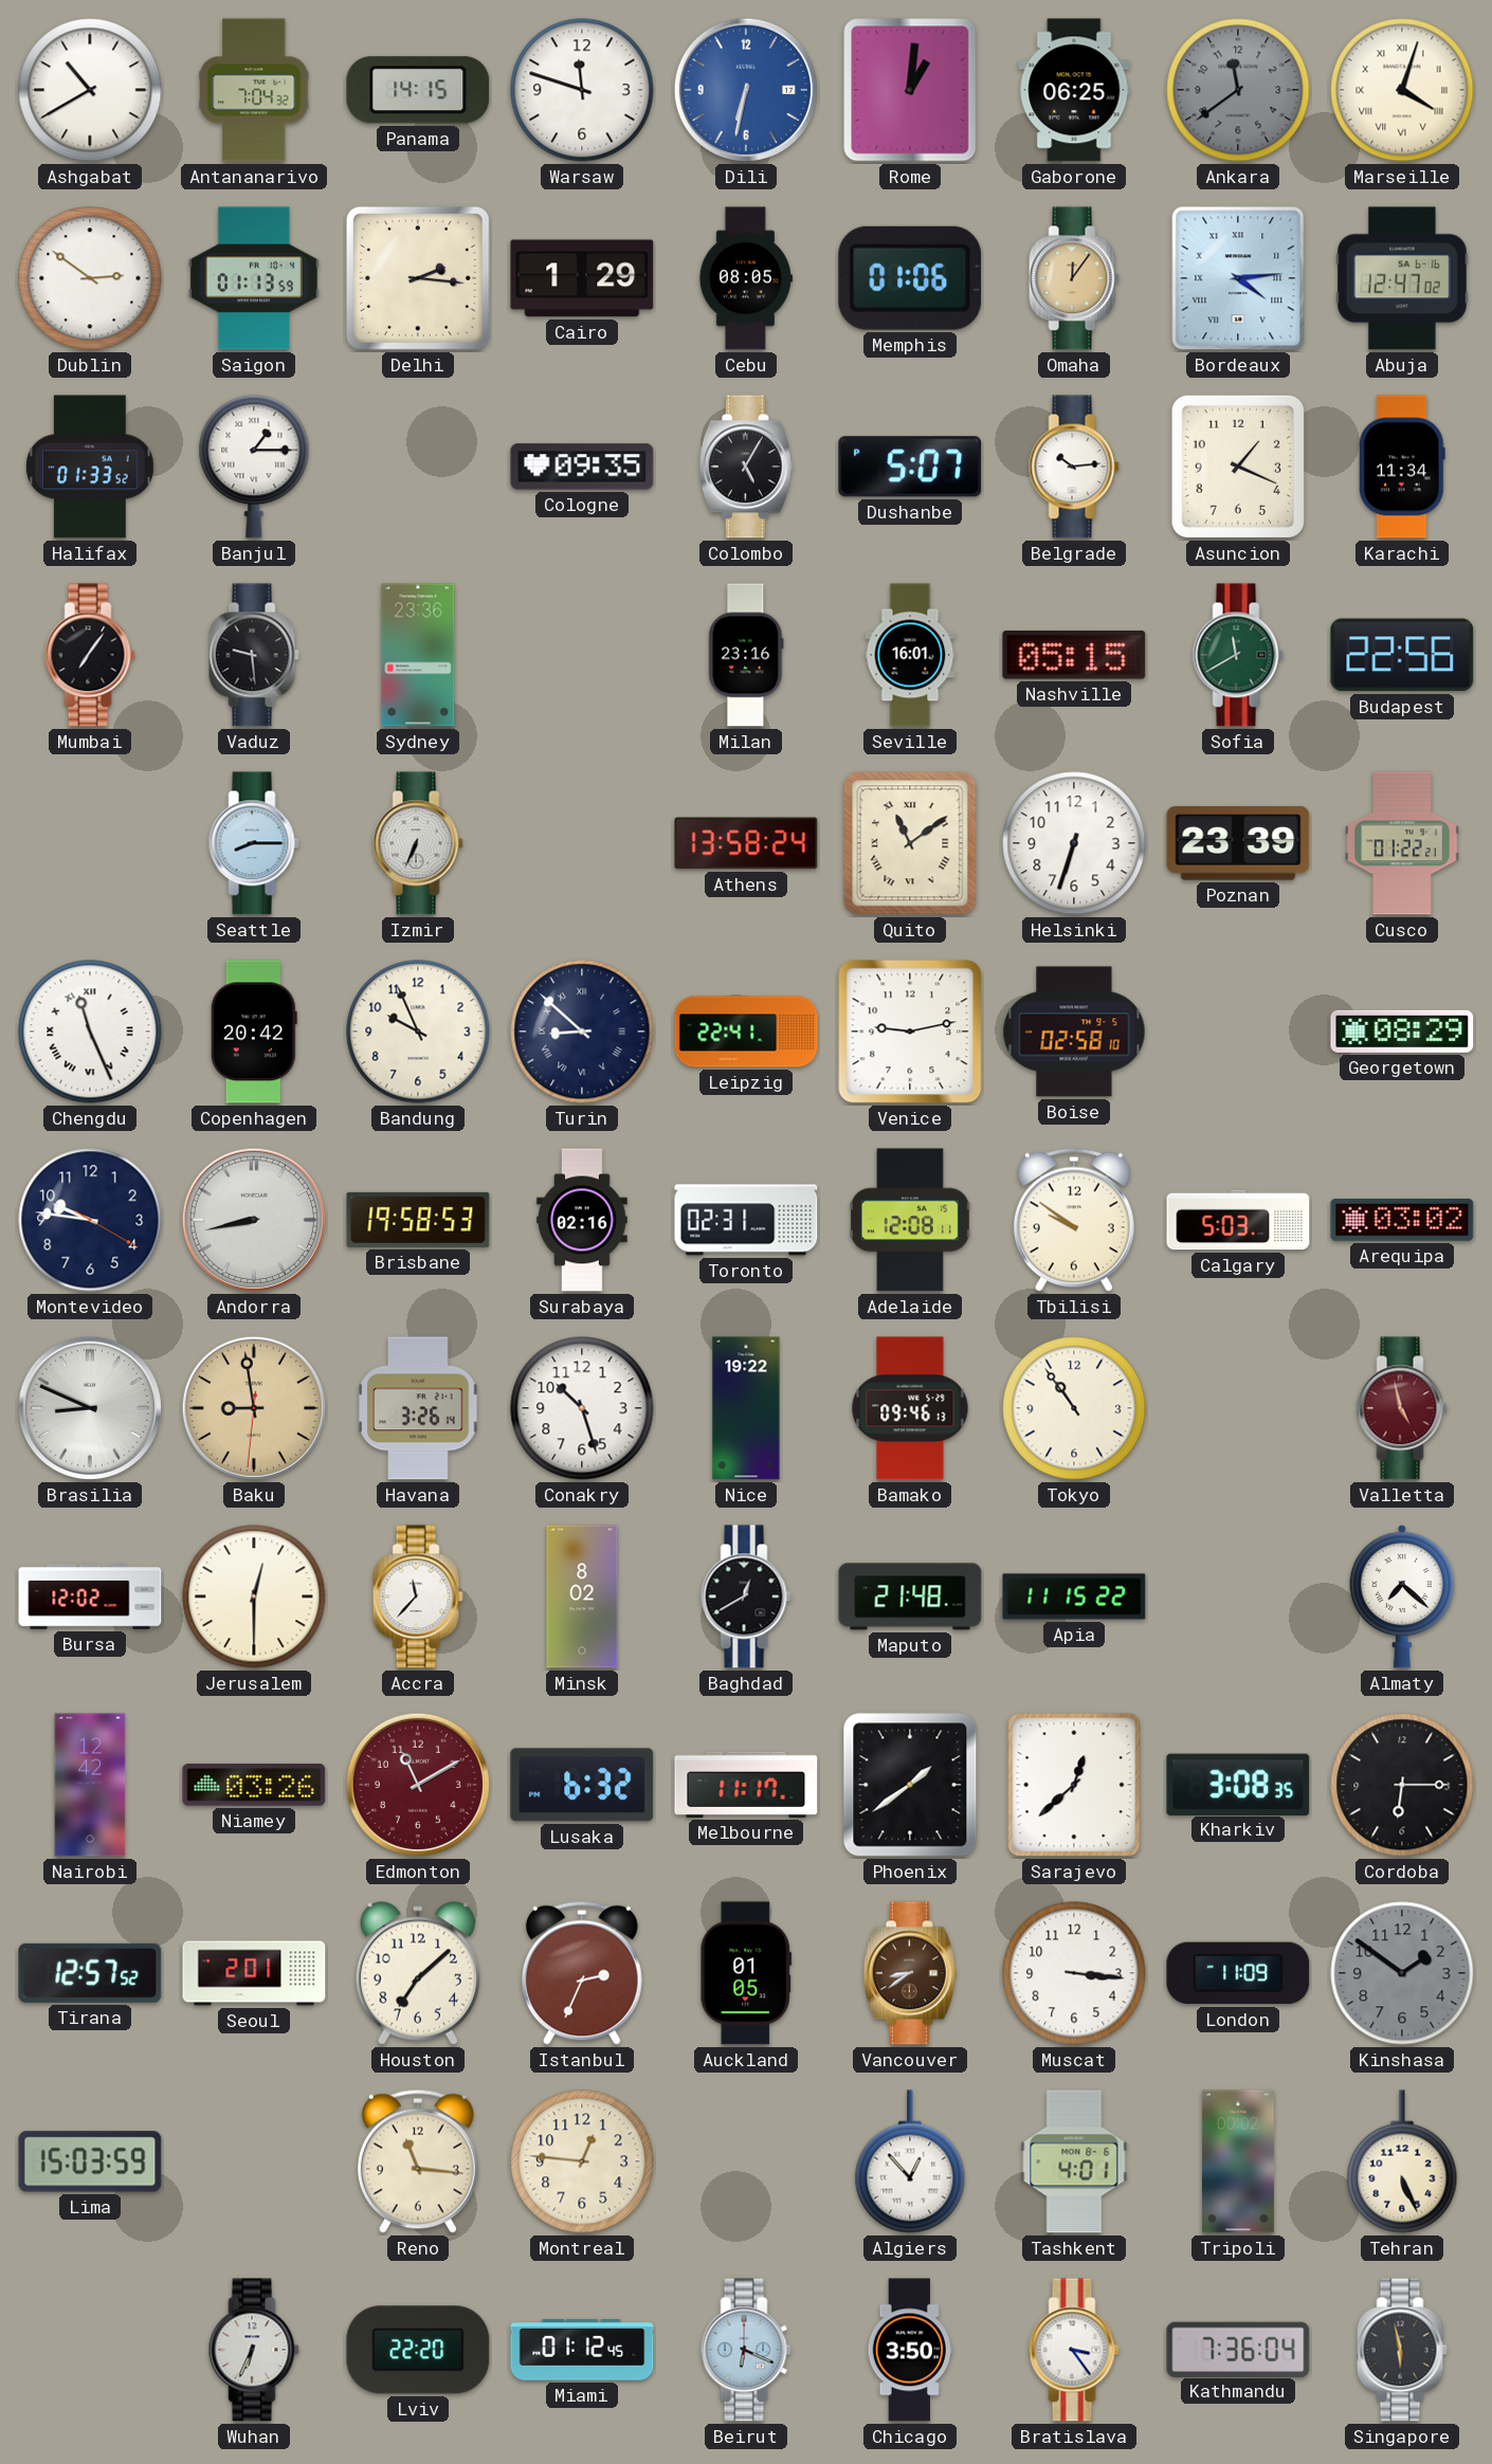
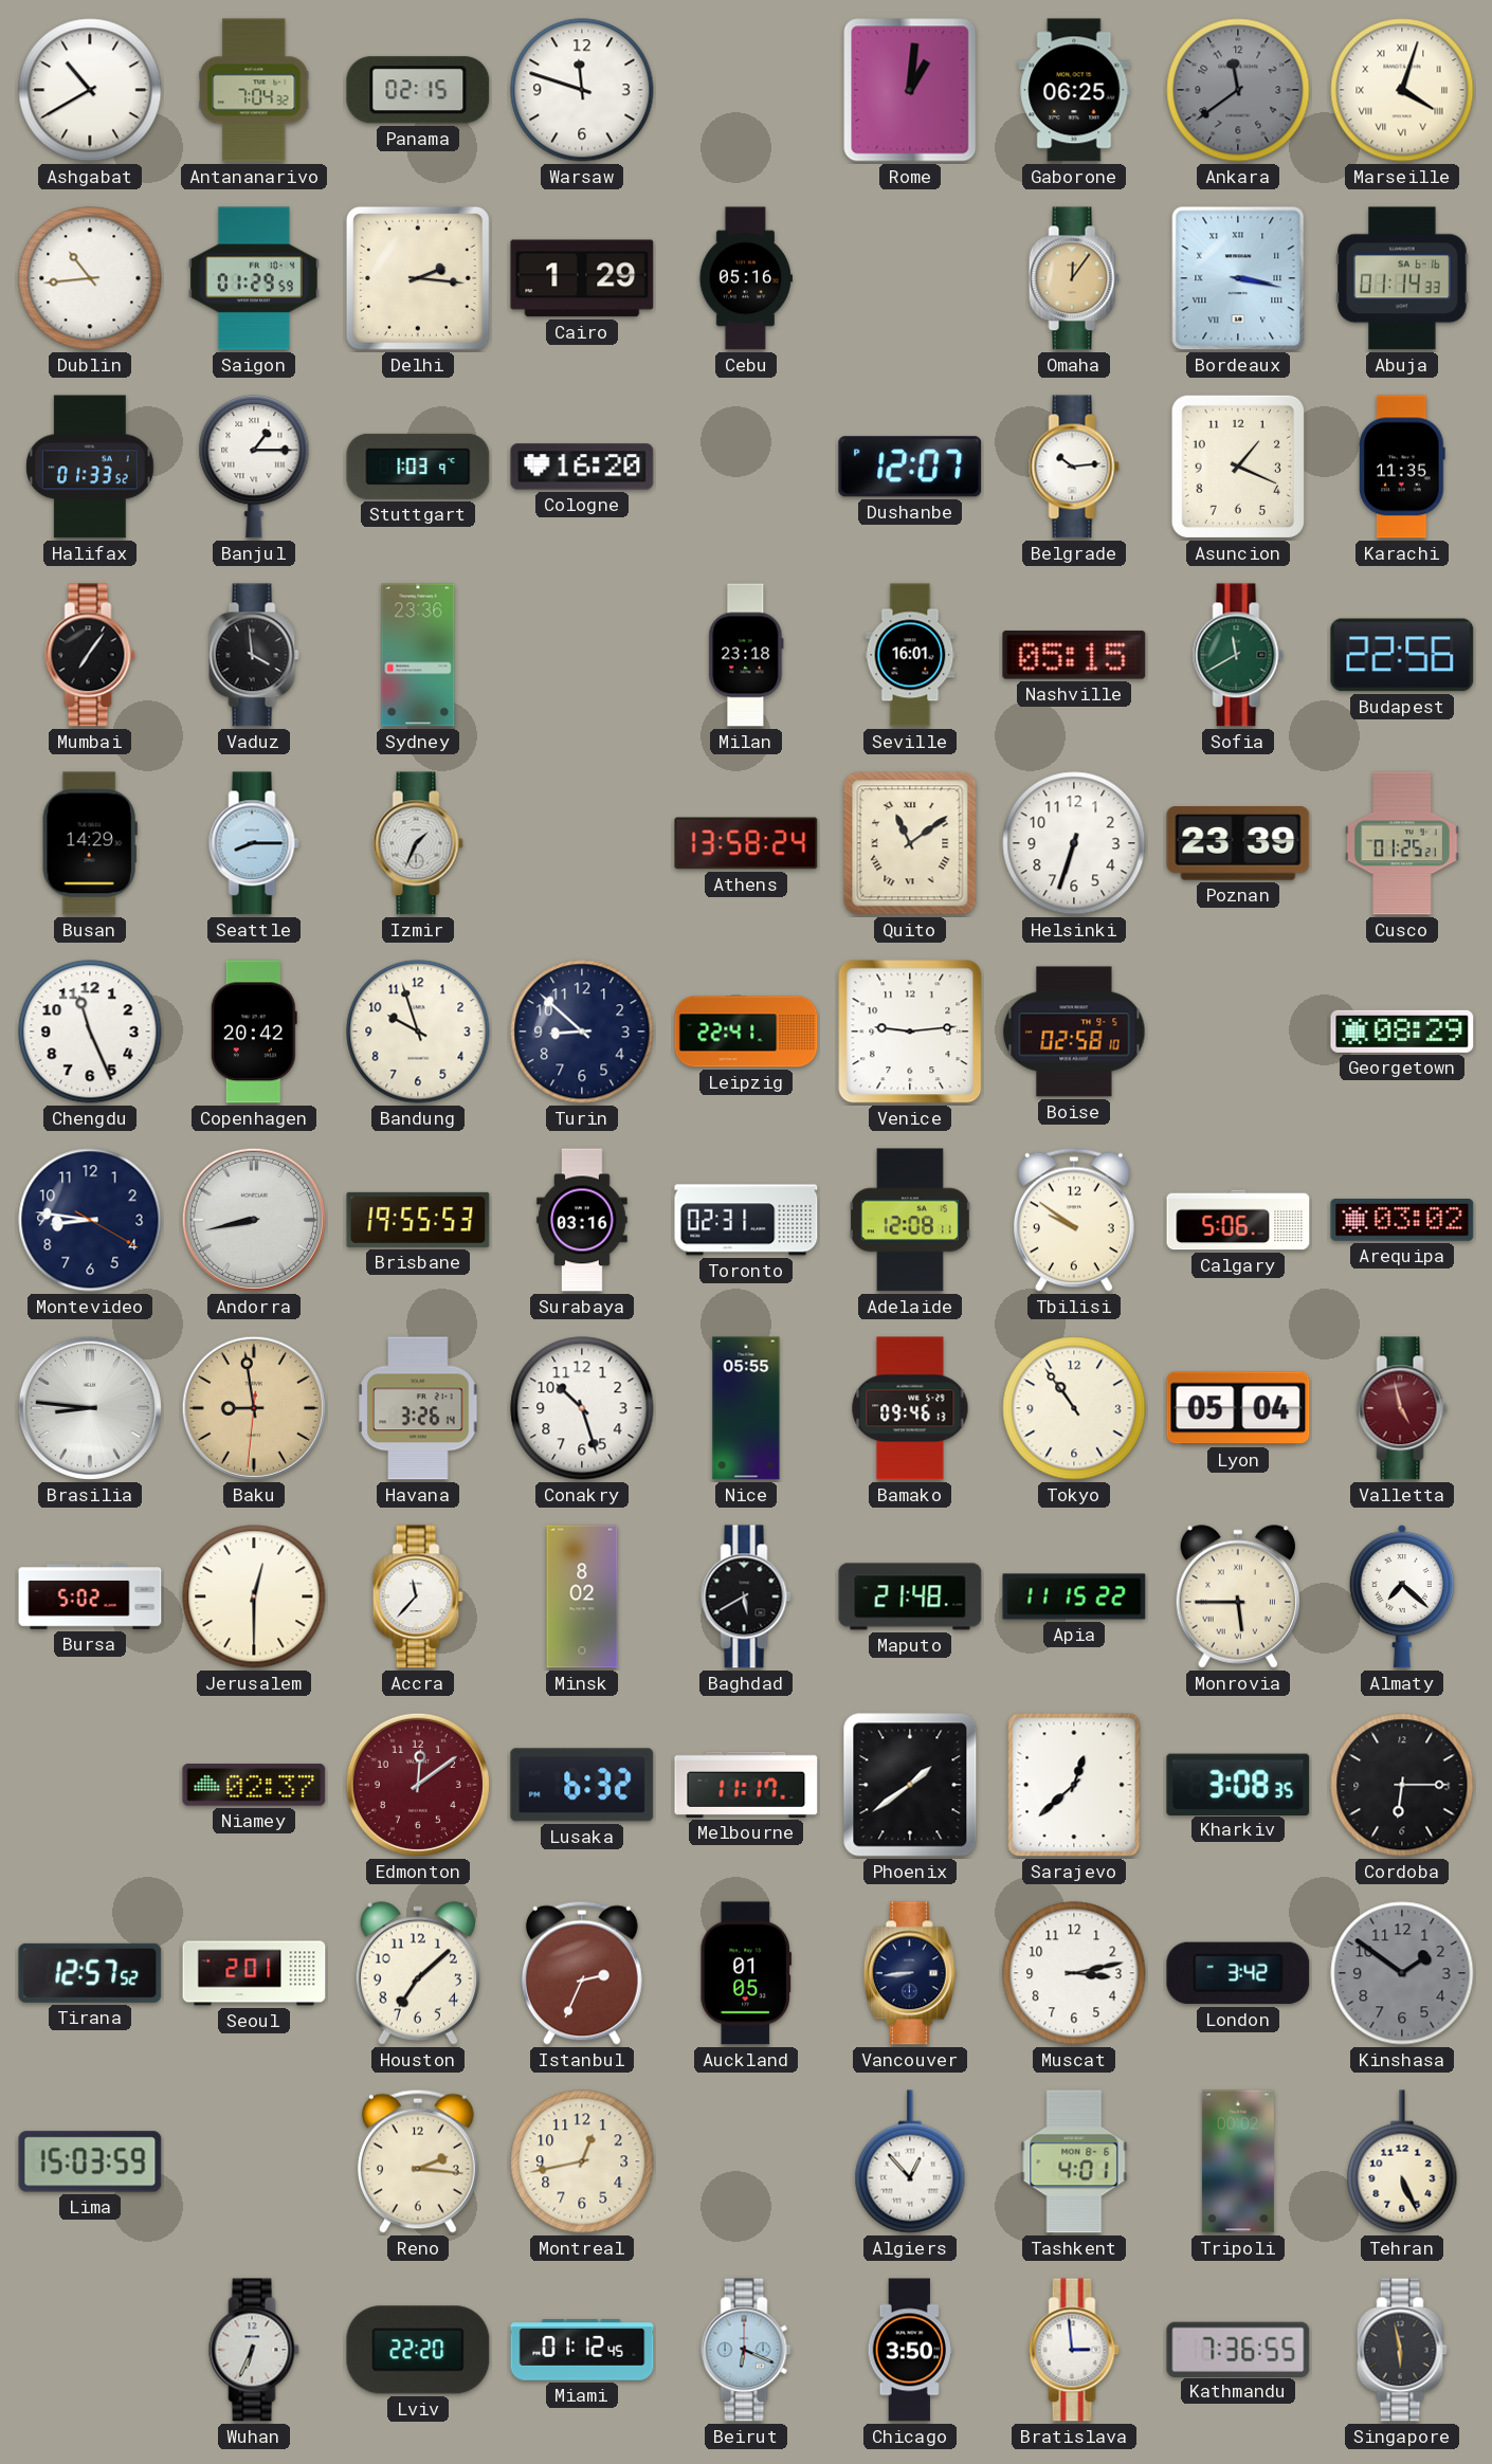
Panama: 14:15 -> 02:15
Dili: 6:32 -> none
Dublin: 2:51 -> 10:44
Saigon: 01:13 -> 01:29
Cebu: 08:05 -> 05:16
Memphis: 01:06 -> none
Bordeaux: 4:14 -> 3:17
Abuja: 12:47 -> 01:14
Stuttgart: none -> 1:03
Cologne: 09:35 -> 16:20
Colombo: 5:05 -> none
Dushanbe: 5:07 -> 12:07
Karachi: 11:34 -> 11:35
Vaduz: 9:29 -> 3:59
Milan: 23:16 -> 23:18
Busan: none -> 14:29
Izmir: 6:34 -> 1:34
Cusco: 01:22 -> 01:25
Chengdu numerals: Roman -> Arabic
Bandung: 9:56 -> 9:57
Turin numerals: Roman -> Arabic
Venice: 9:13 -> 9:14
Montevideo: 9:46 -> 8:46
Brisbane: 19:58 -> 19:55
Surabaya: 02:16 -> 03:16
Calgary: 5:03 -> 5:06
Brasilia: 8:49 -> 8:46
Nice: 19:22 -> 05:55
Lyon: none -> 05:04
Bursa: 12:02 -> 5:02
Baghdad: 12:40 -> 5:40
Monrovia: none -> 5:45
Nairobi: 12:42 -> none
Niamey: 03:26 -> 02:37
Edmonton: 11:10 -> 12:09
Vancouver: 8:39 -> 8:44
Vancouver dial: brown -> navy
Muscat: 3:16 -> 3:13
London: 11:09 -> 3:42
Reno: 11:16 -> 2:16
Montreal: 12:46 -> 12:43
Bratislava: 3:24 -> 2:59
Kathmandu: 7:36:04 -> 7:36:55
